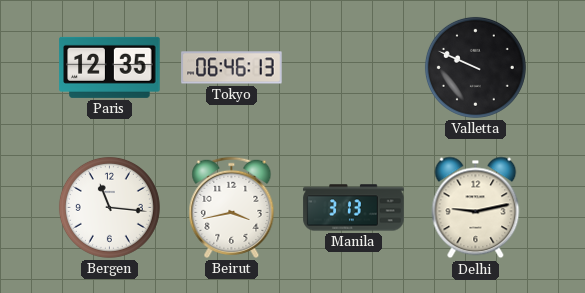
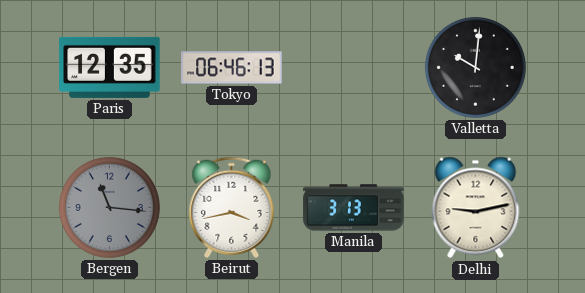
Valletta: 9:49 -> 10:01
Bergen dial: white -> grey
